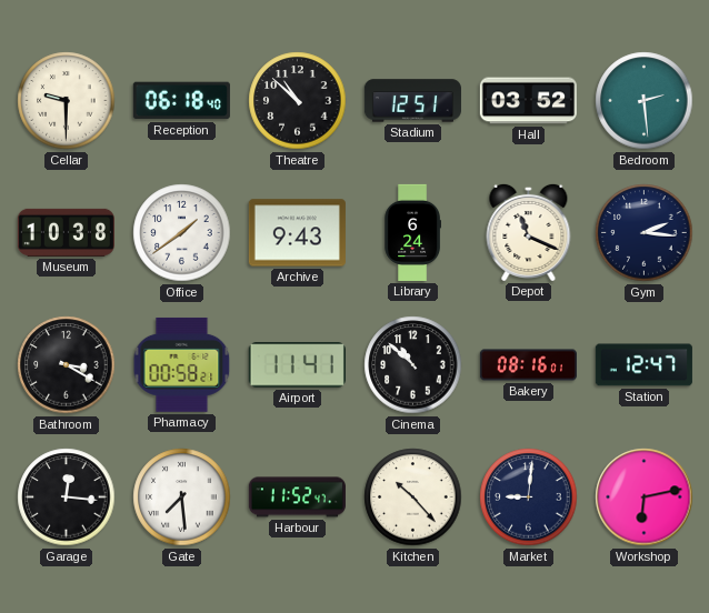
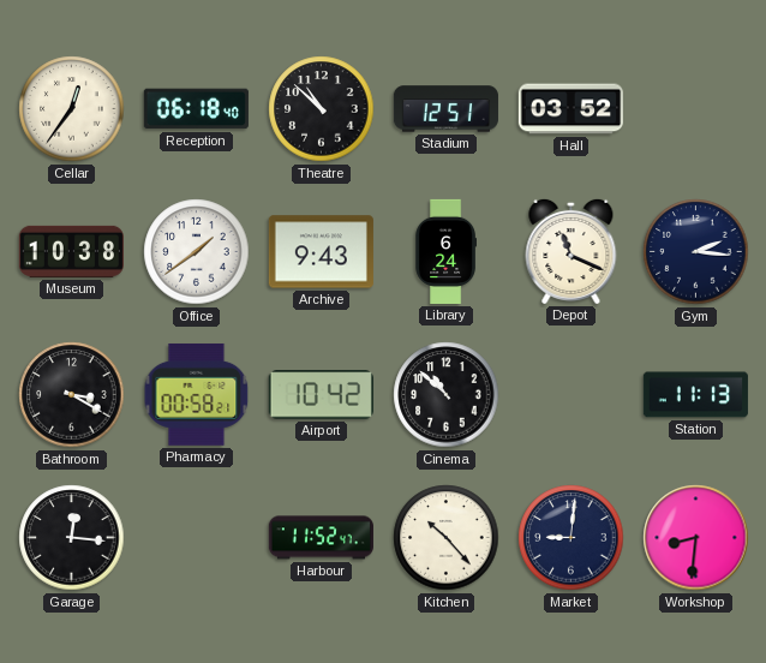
Cellar: 9:30 -> 12:36
Bedroom: 2:29 -> none
Airport: 11:41 -> 10:42
Bakery: 08:16 -> none
Station: 12:47 -> 11:13
Gate: 7:29 -> none
Workshop: 6:13 -> 8:31
